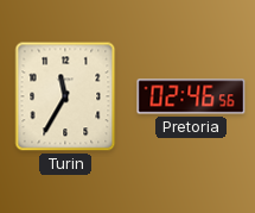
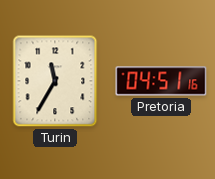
Pretoria: 02:46 -> 04:51
